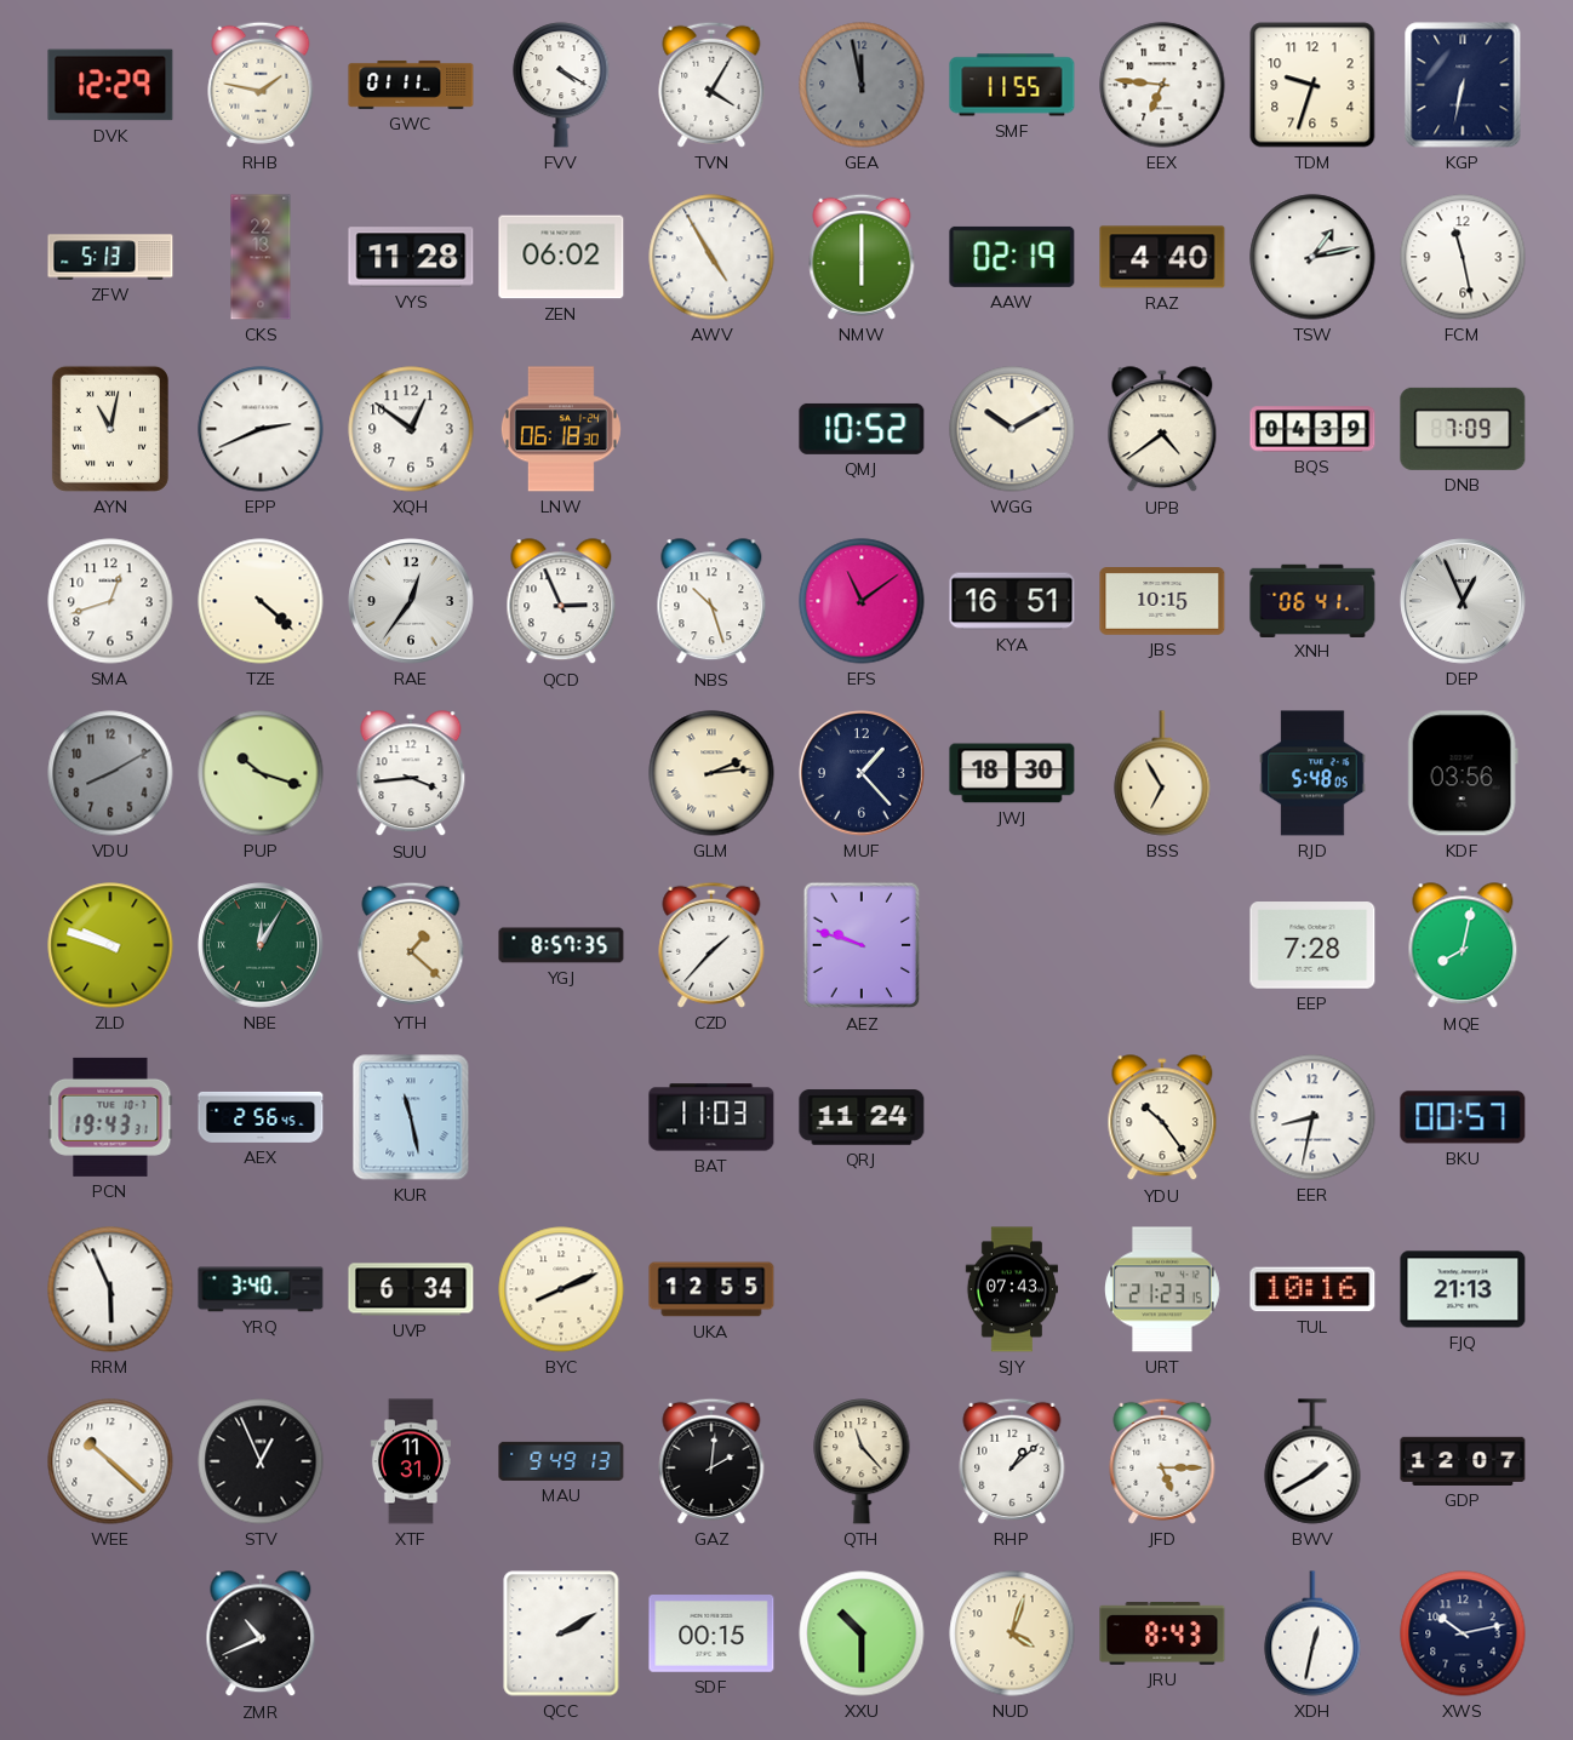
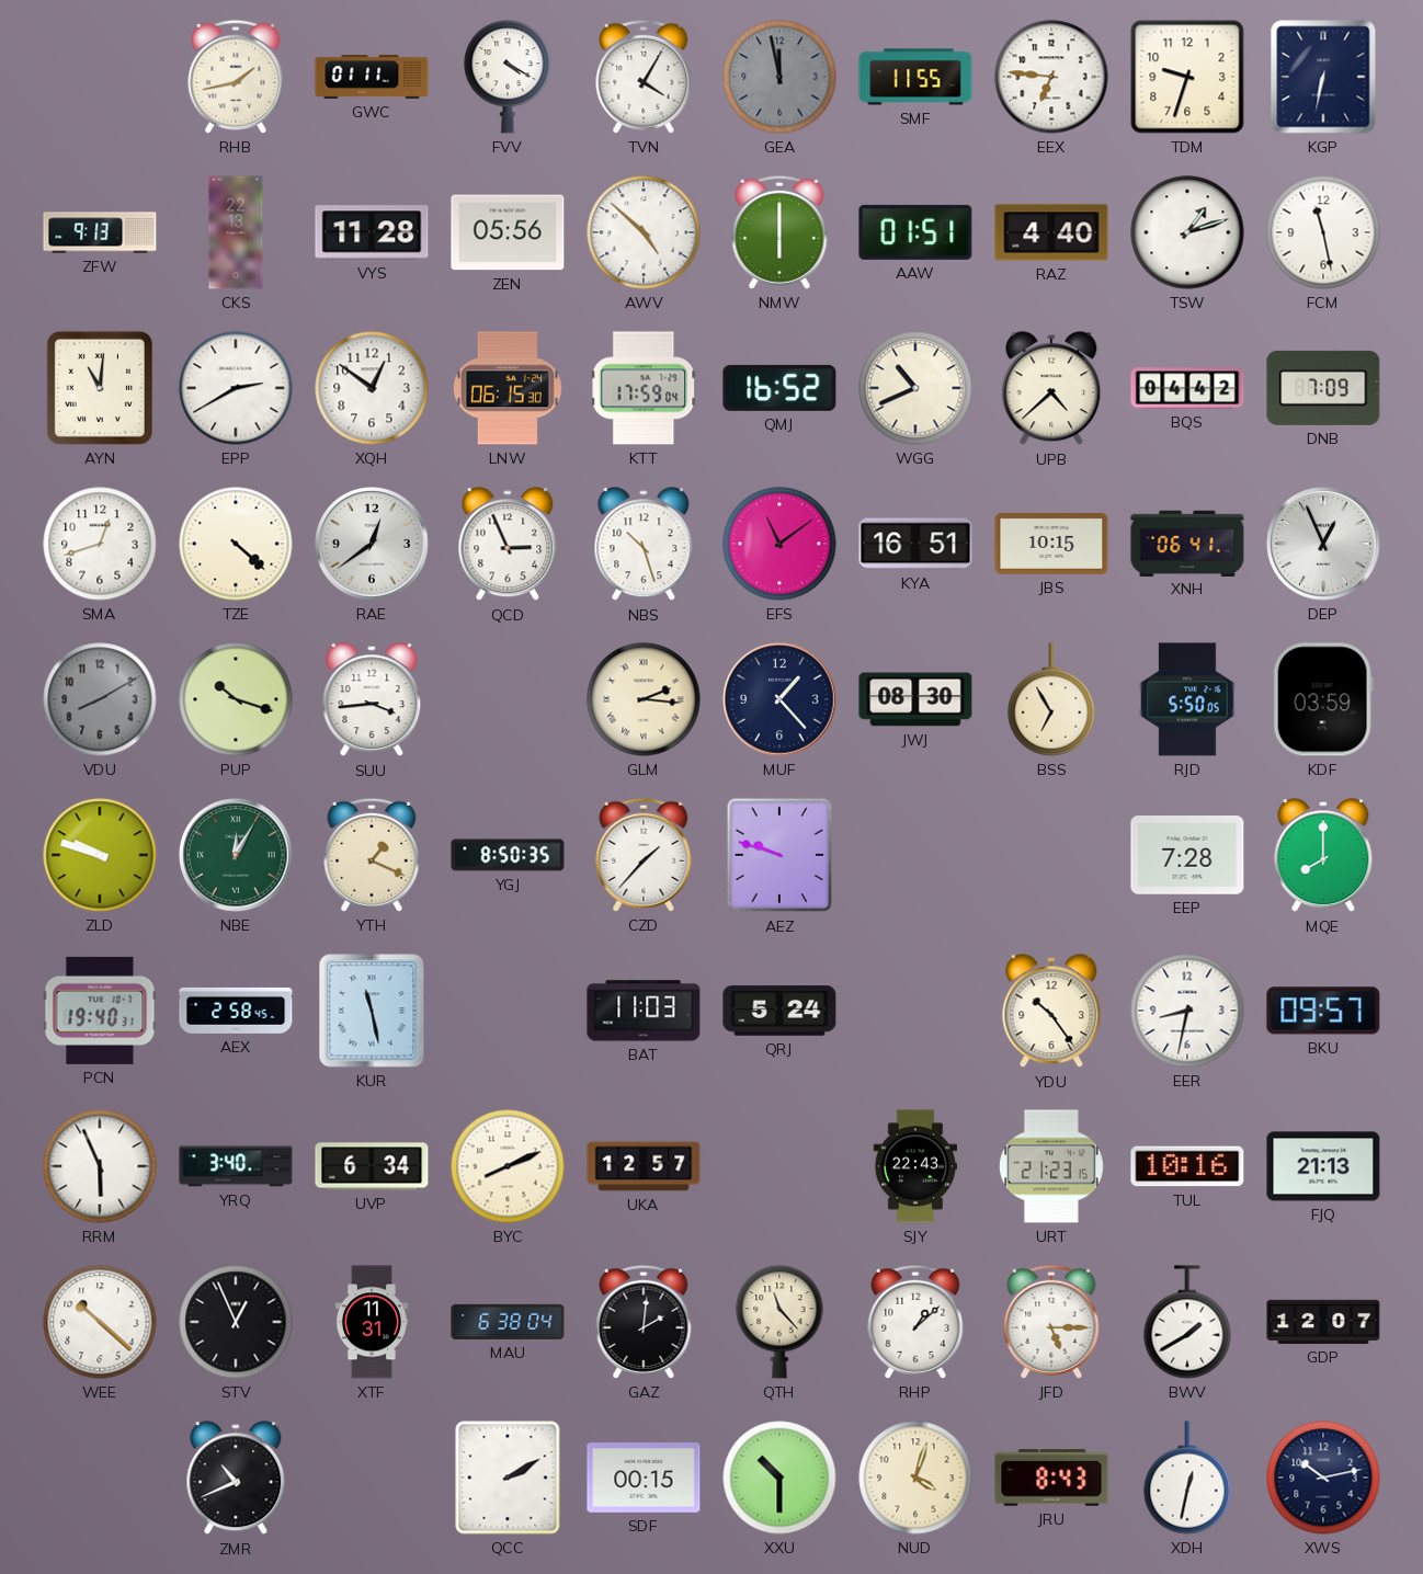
DVK: 12:29 -> none
RHB: 1:47 -> 1:43
ZFW: 5:13 -> 9:13
ZEN: 06:02 -> 05:56
AWV: 4:55 -> 4:52
AAW: 02:19 -> 01:51
TSW: 1:13 -> 1:12
AYN: 11:02 -> 11:01
EPP: 2:41 -> 2:40
LNW: 06:18 -> 06:15
KTT: none -> 17:59
QMJ: 10:52 -> 16:52
WGG: 10:10 -> 10:41
UPB: 4:39 -> 4:38
BQS: 04:39 -> 04:42
RAE: 12:36 -> 12:39
GLM: 2:14 -> 2:16
JWJ: 18:30 -> 08:30
RJD: 5:48 -> 5:50
KDF: 03:56 -> 03:59
YTH: 1:22 -> 1:19
YGJ: 8:57 -> 8:50
MQE: 8:02 -> 8:00
PCN: 19:43 -> 19:40
AEX: 2:56 -> 2:58
QRJ: 11:24 -> 5:24
BKU: 00:57 -> 09:57
UKA: 12:55 -> 12:57
SJY: 07:43 -> 22:43
MAU: 9:49 -> 6:38
